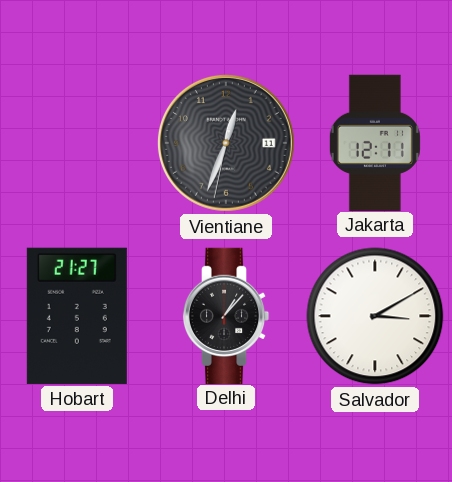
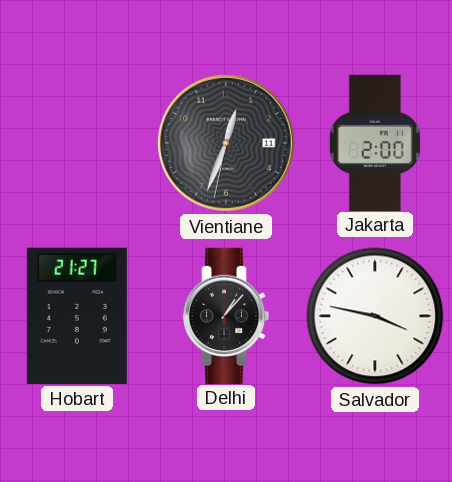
Jakarta: 12:11 -> 2:00
Salvador: 3:10 -> 3:47
